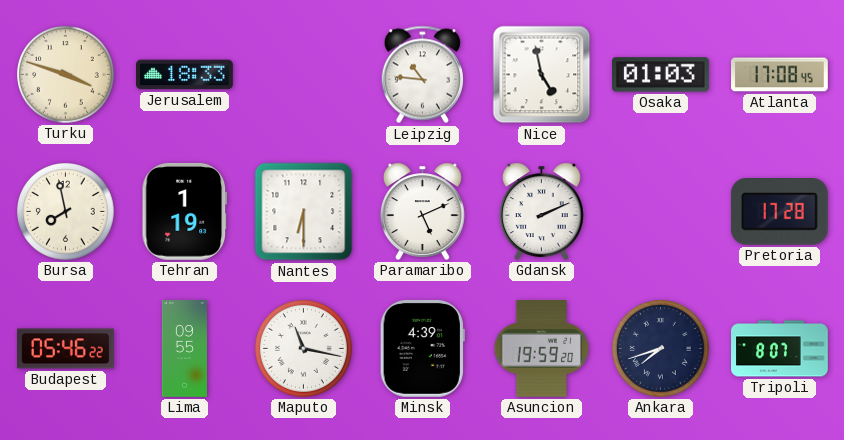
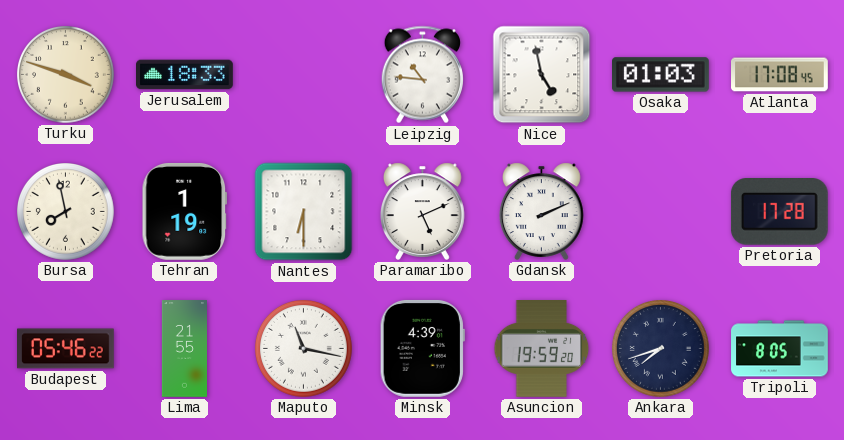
Lima: 09:55 -> 21:55
Tripoli: 8:07 -> 8:05
